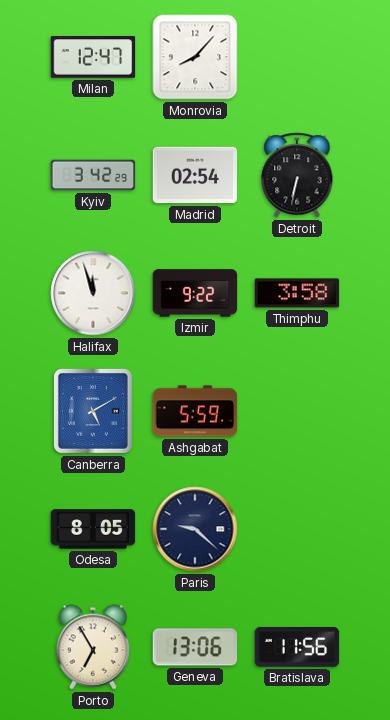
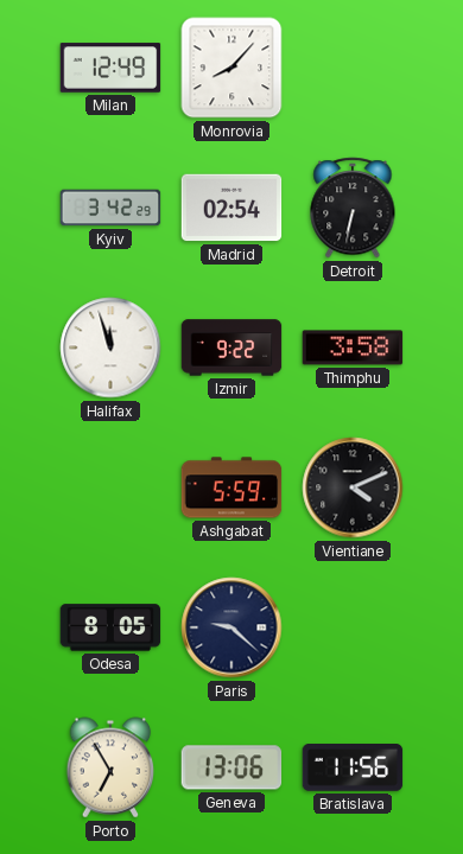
Milan: 12:47 -> 12:49
Canberra: 5:10 -> none
Vientiane: none -> 4:11
